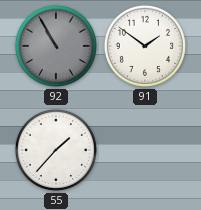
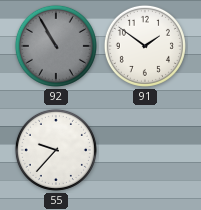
55: 1:37 -> 9:37
